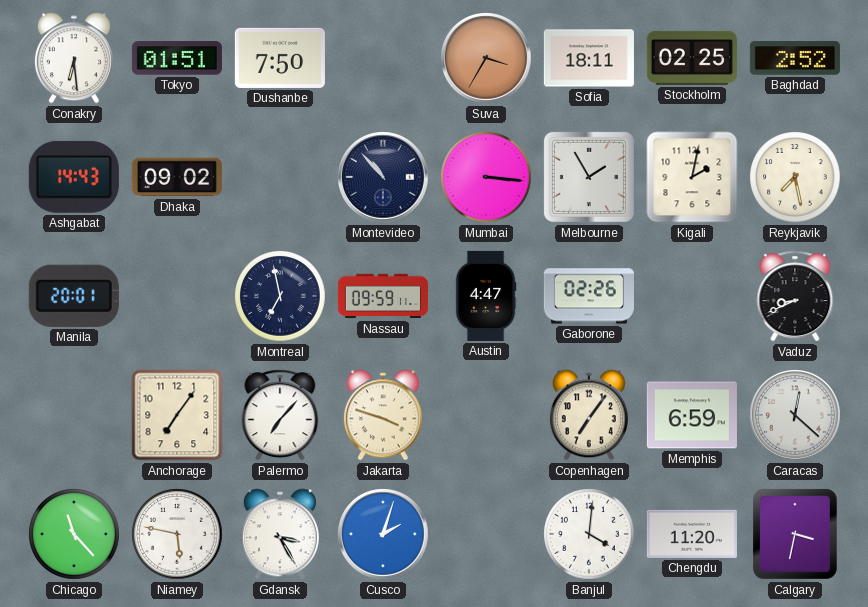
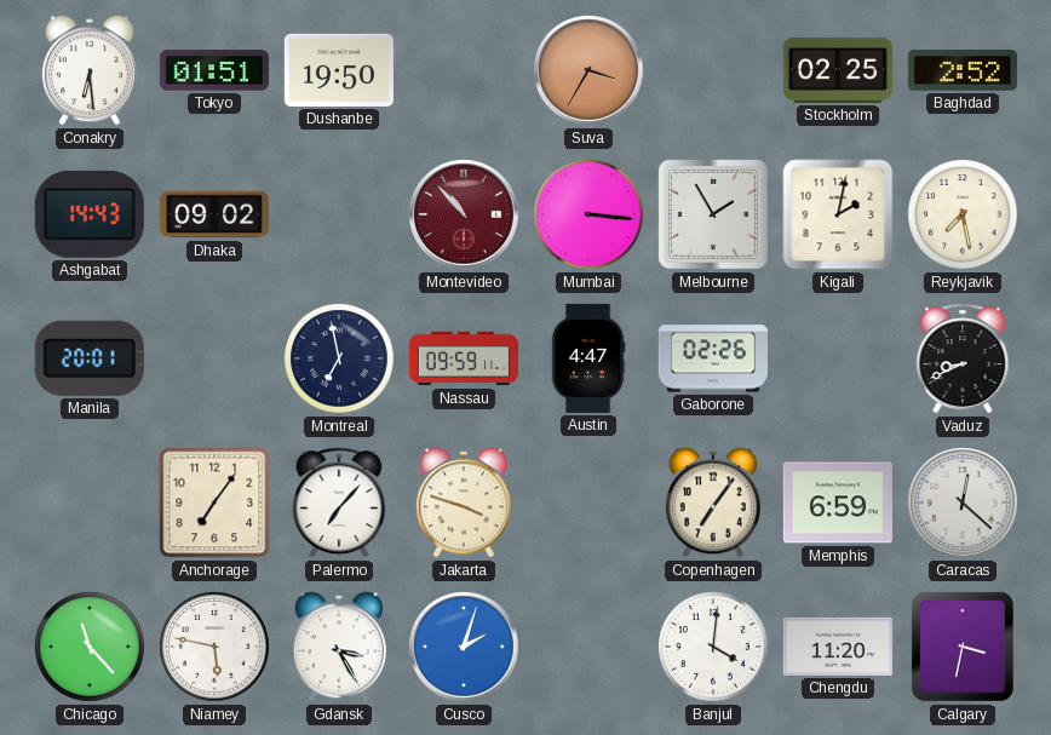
Dushanbe: 7:50 -> 19:50
Sofia: 18:11 -> none
Montevideo dial: navy -> burgundy
